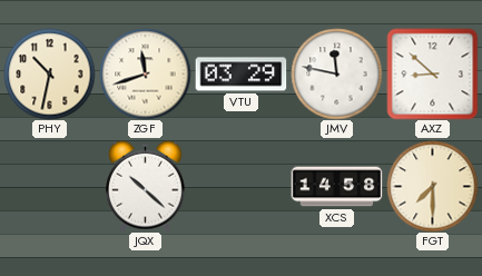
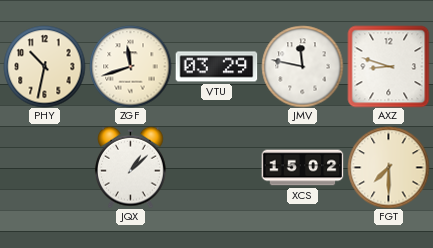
AXZ: 8:52 -> 8:48
JQX: 10:22 -> 1:08
XCS: 14:58 -> 15:02
